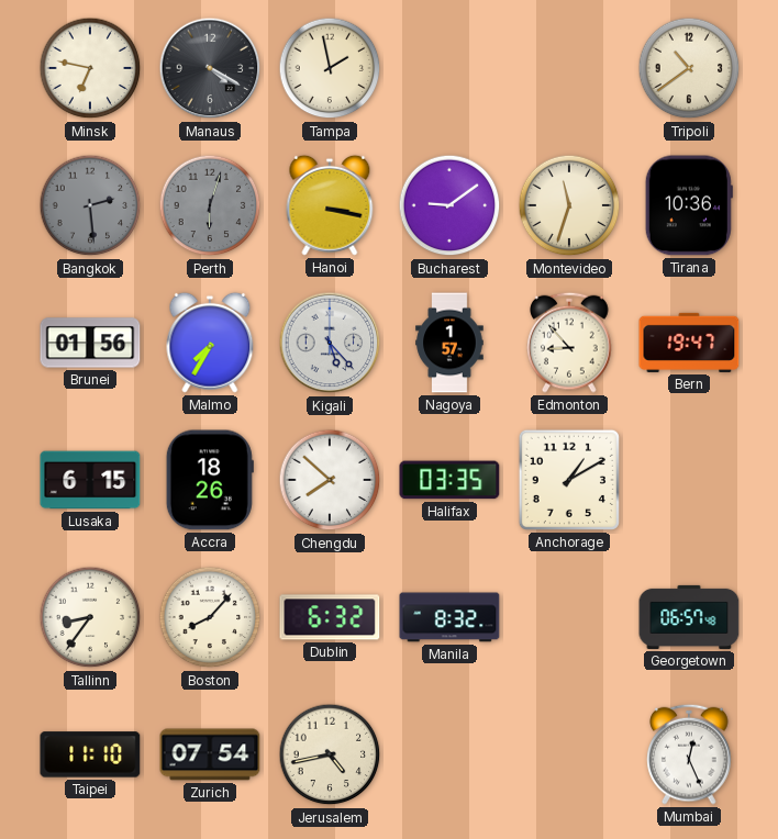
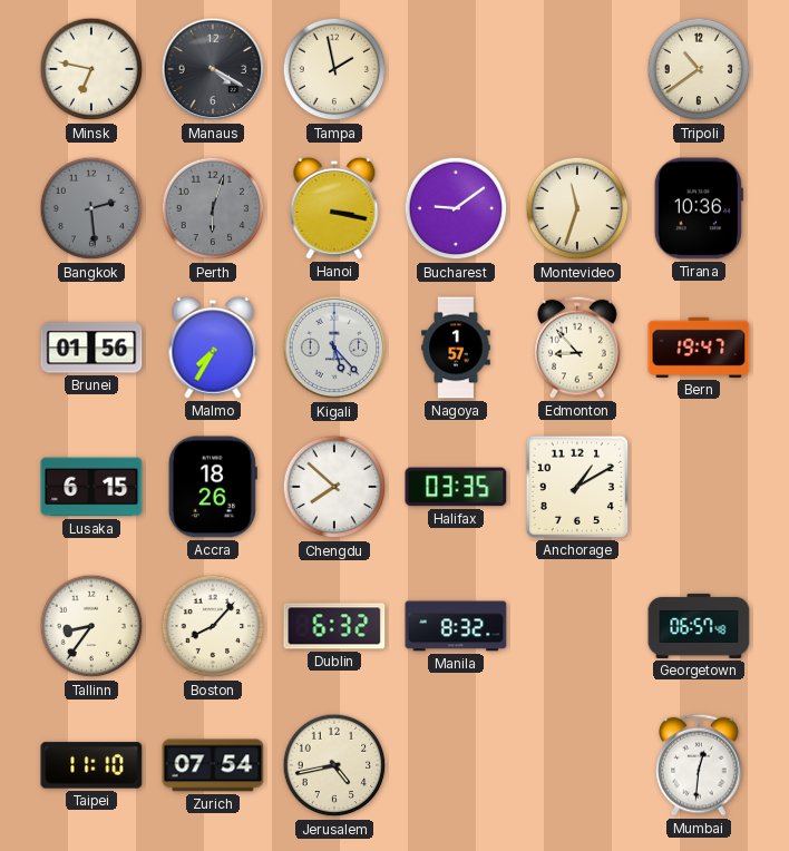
Mumbai: 12:26 -> 12:31
